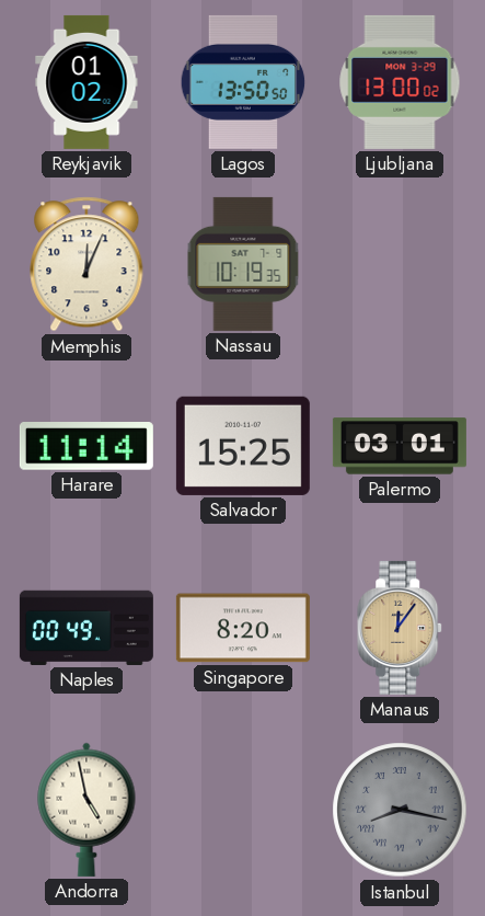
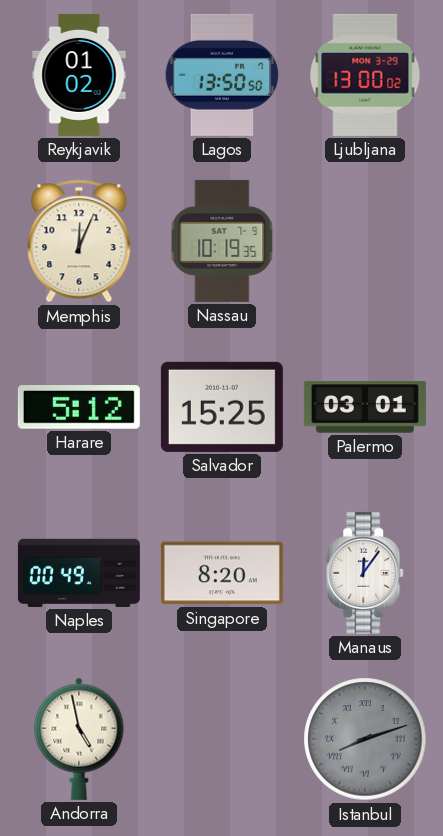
Harare: 11:14 -> 5:12
Manaus dial: champagne -> white
Istanbul: 8:17 -> 8:12
